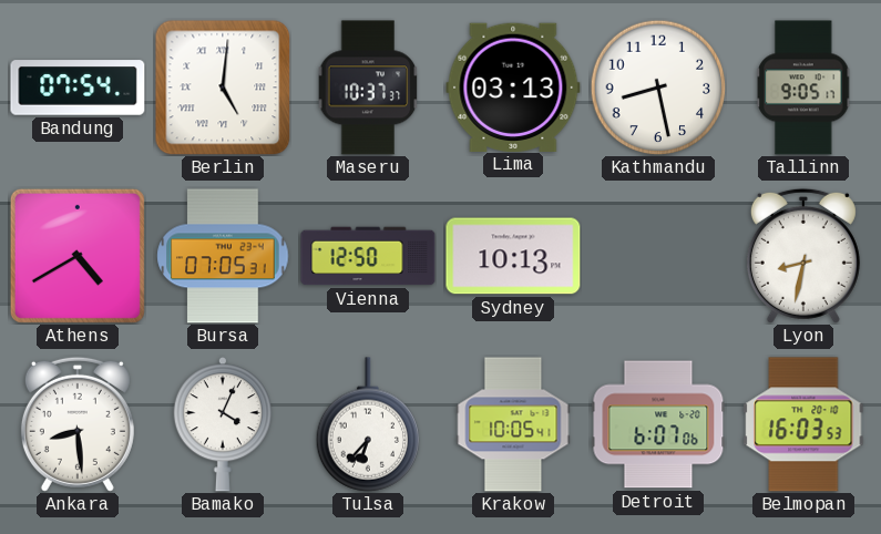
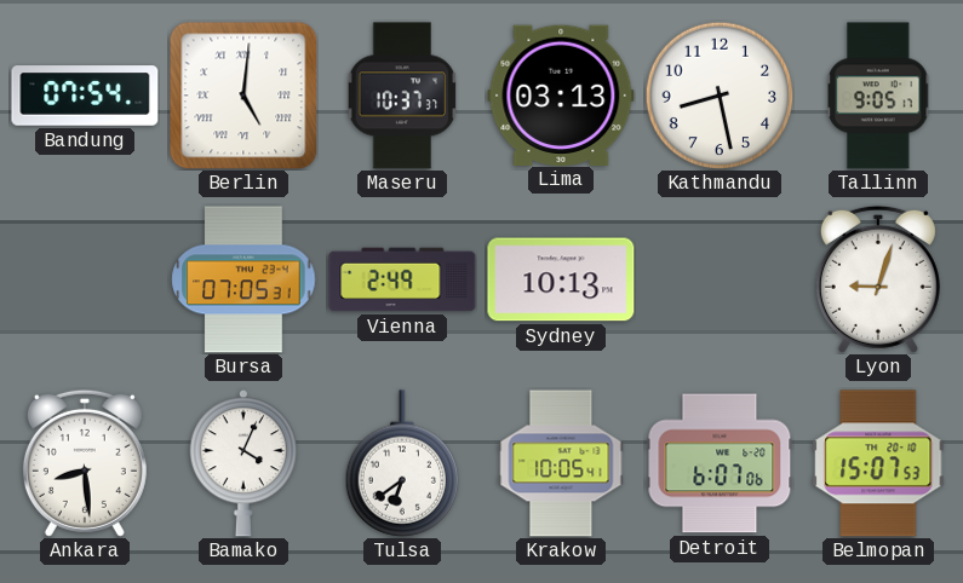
Athens: 4:40 -> none
Vienna: 12:50 -> 2:49
Lyon: 8:32 -> 9:03
Tulsa: 6:37 -> 6:39
Belmopan: 16:03 -> 15:07
